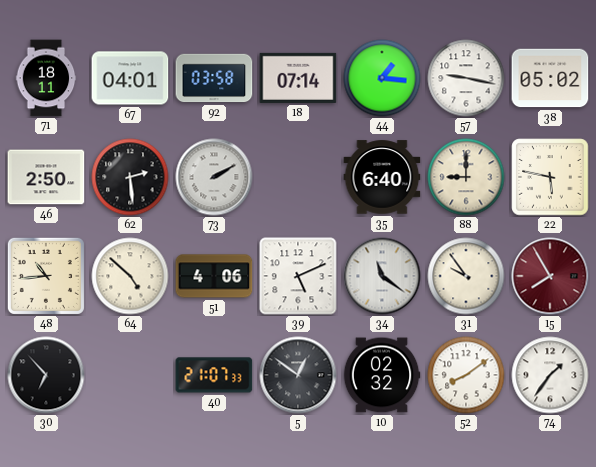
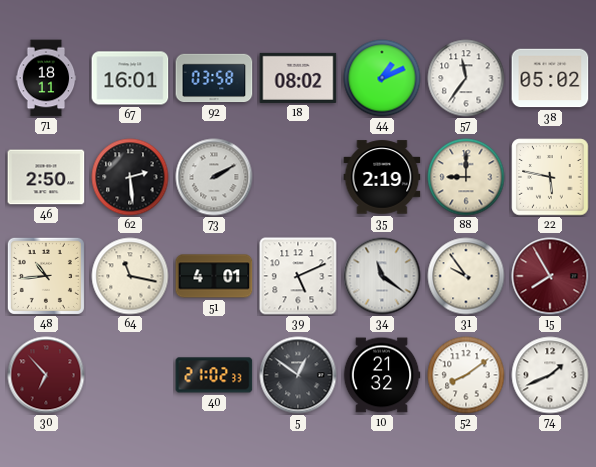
67: 04:01 -> 16:01
18: 07:14 -> 08:02
44: 1:16 -> 1:11
57: 9:17 -> 11:36
35: 6:40 -> 2:19
64: 4:52 -> 11:17
51: 4:06 -> 4:01
30 dial: black -> burgundy
40: 21:07 -> 21:02
10: 02:32 -> 21:32
74: 1:36 -> 1:41
